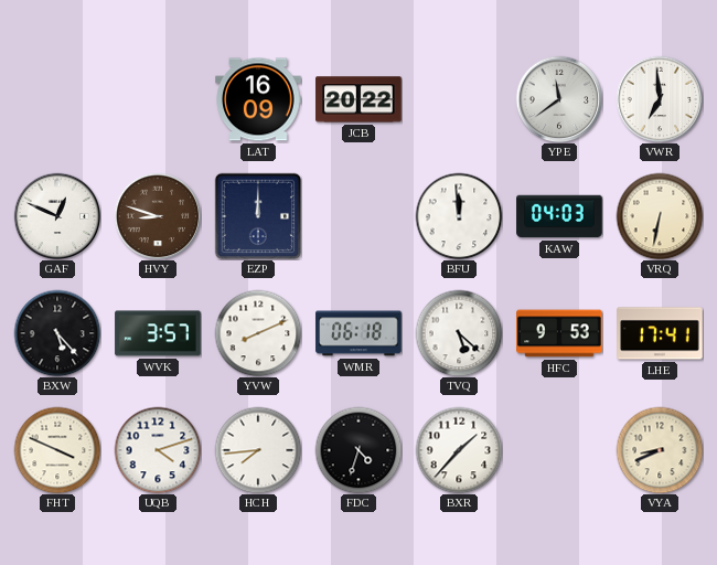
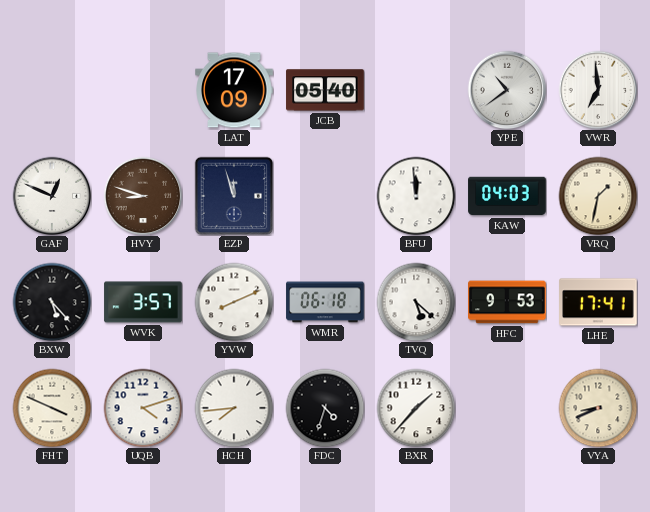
LAT: 16:09 -> 17:09
JCB: 20:22 -> 05:40
YPE: 11:39 -> 10:39
EZP: 12:00 -> 11:57
VRQ: 6:32 -> 1:32
